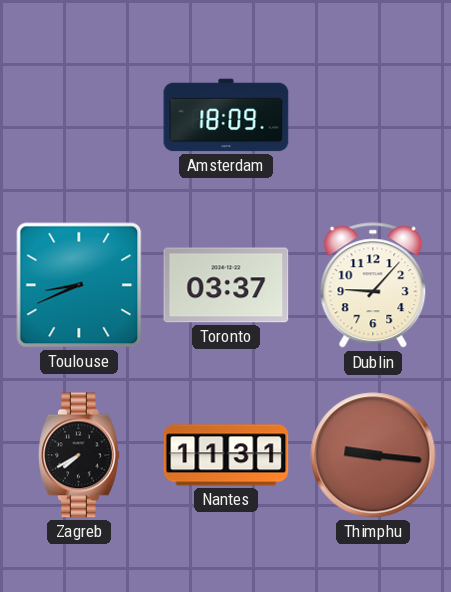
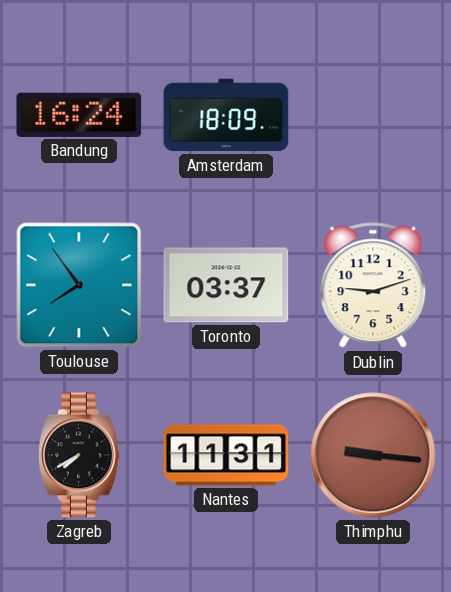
Bandung: none -> 16:24
Toulouse: 8:41 -> 7:54
Dublin: 9:07 -> 9:12
